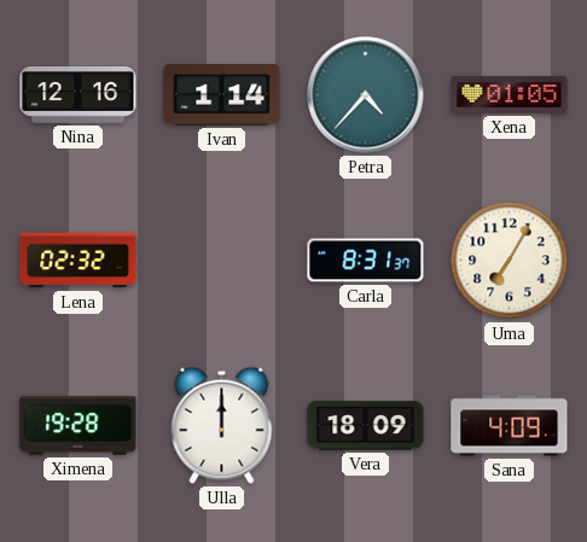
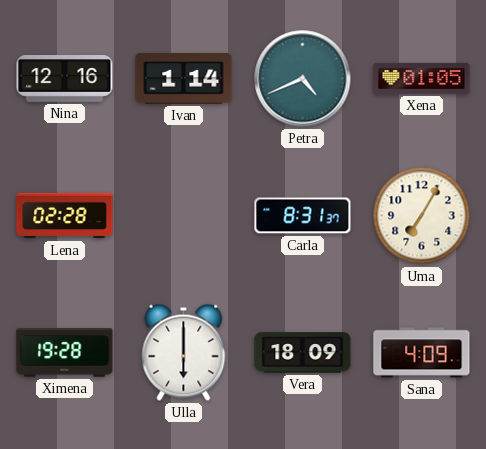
Petra: 4:37 -> 4:41
Lena: 02:32 -> 02:28
Ulla: 12:00 -> 6:00
